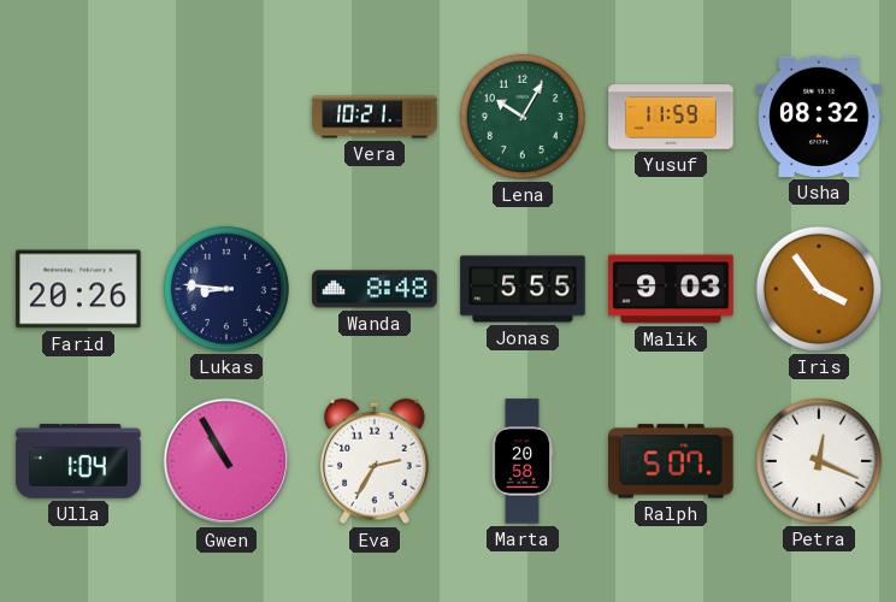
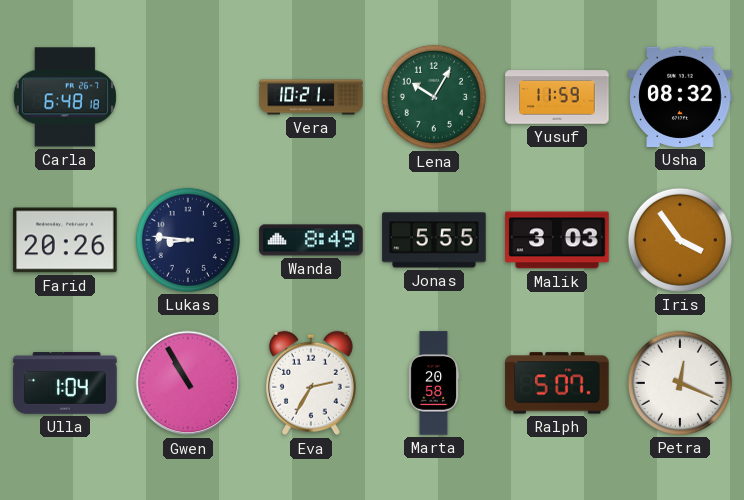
Carla: none -> 6:48
Wanda: 8:48 -> 8:49
Malik: 9:03 -> 3:03
